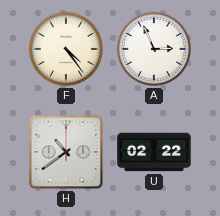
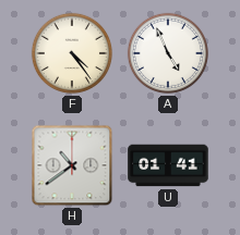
A: 2:56 -> 4:56
U: 02:22 -> 01:41
